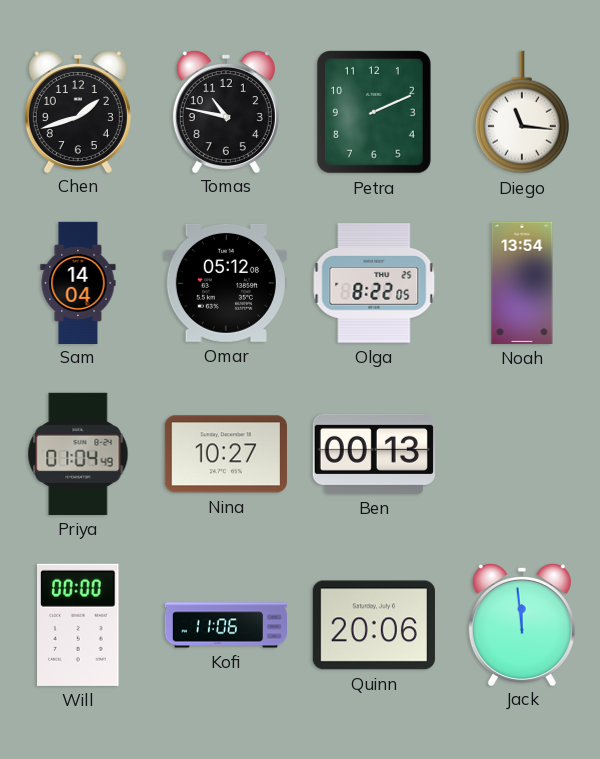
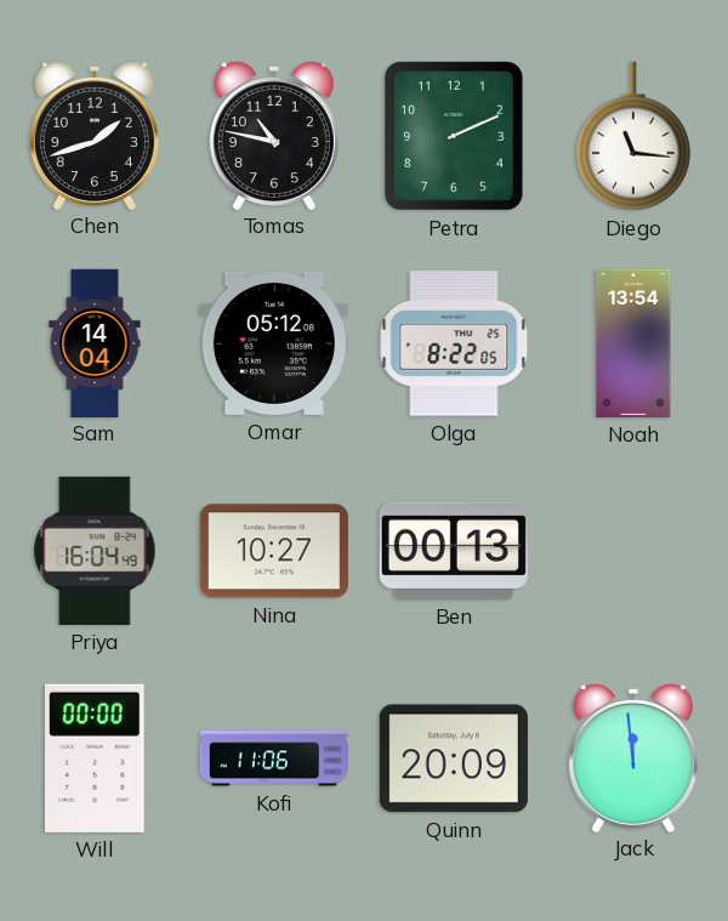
Priya: 01:04 -> 16:04
Quinn: 20:06 -> 20:09
